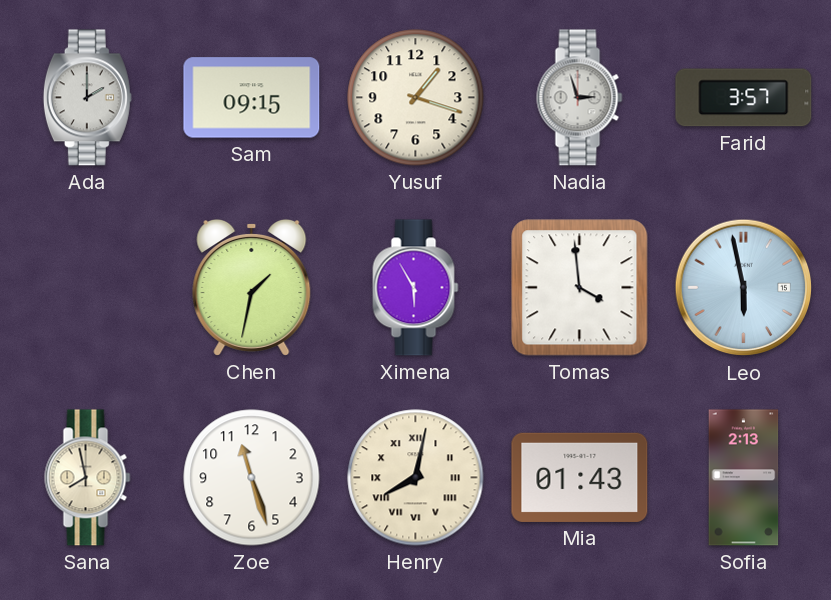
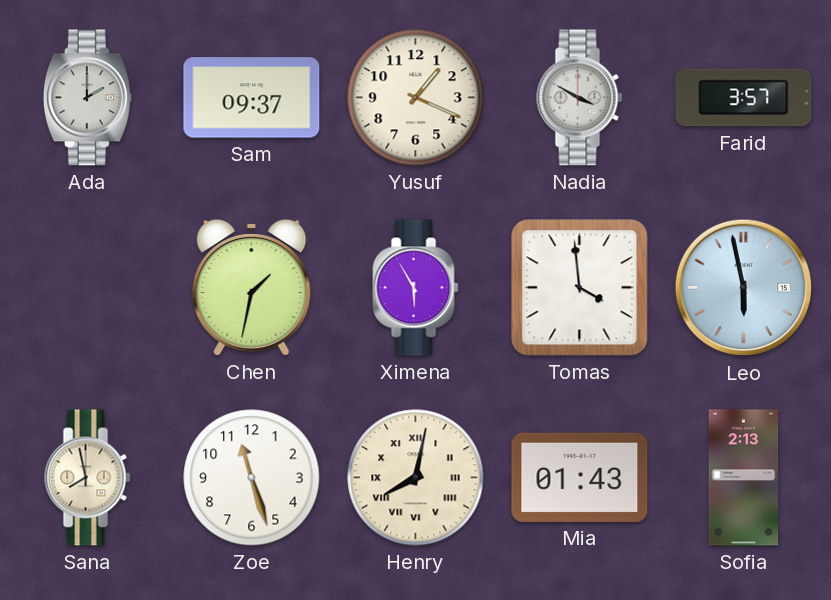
Sam: 09:15 -> 09:37
Yusuf: 1:18 -> 1:19
Nadia: 2:57 -> 3:50
